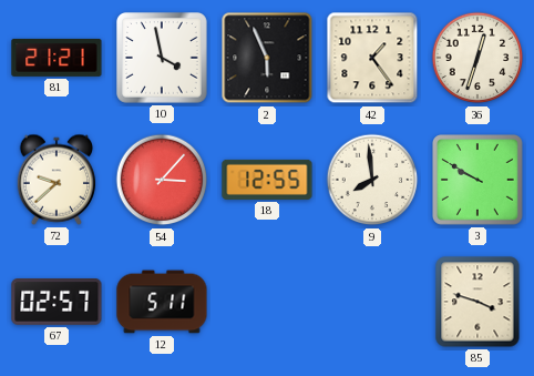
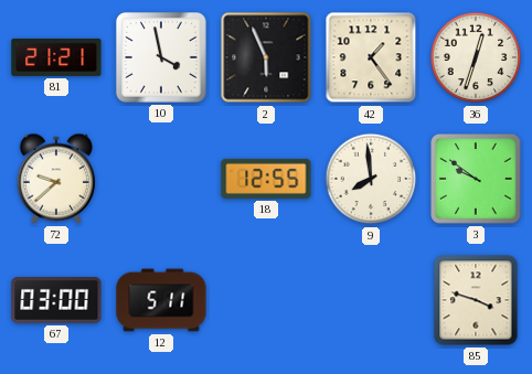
54: 3:07 -> none
3: 9:50 -> 9:51
67: 02:57 -> 03:00
